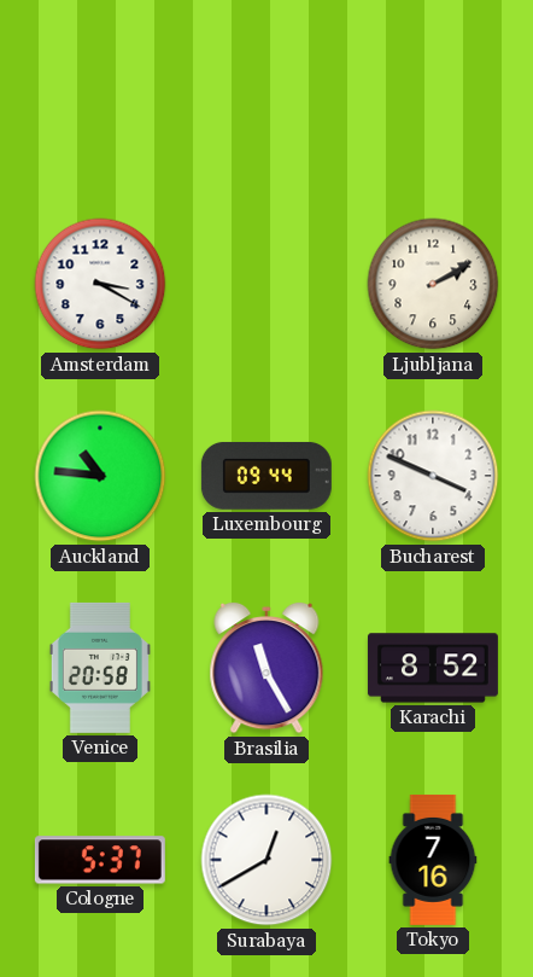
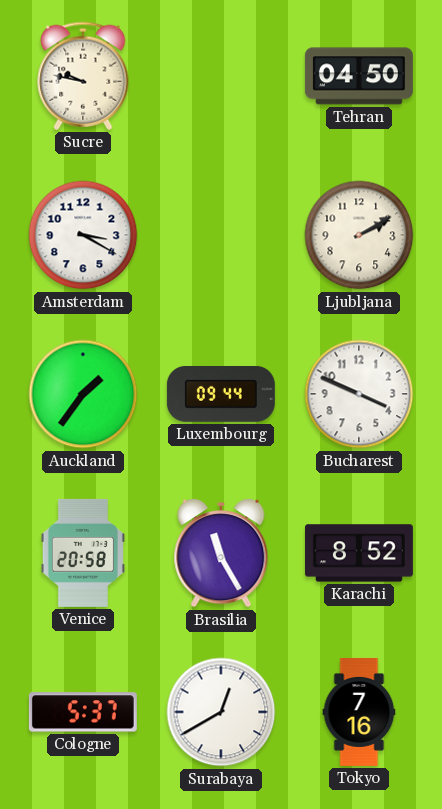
Sucre: none -> 9:47
Tehran: none -> 04:50
Auckland: 10:46 -> 1:36
